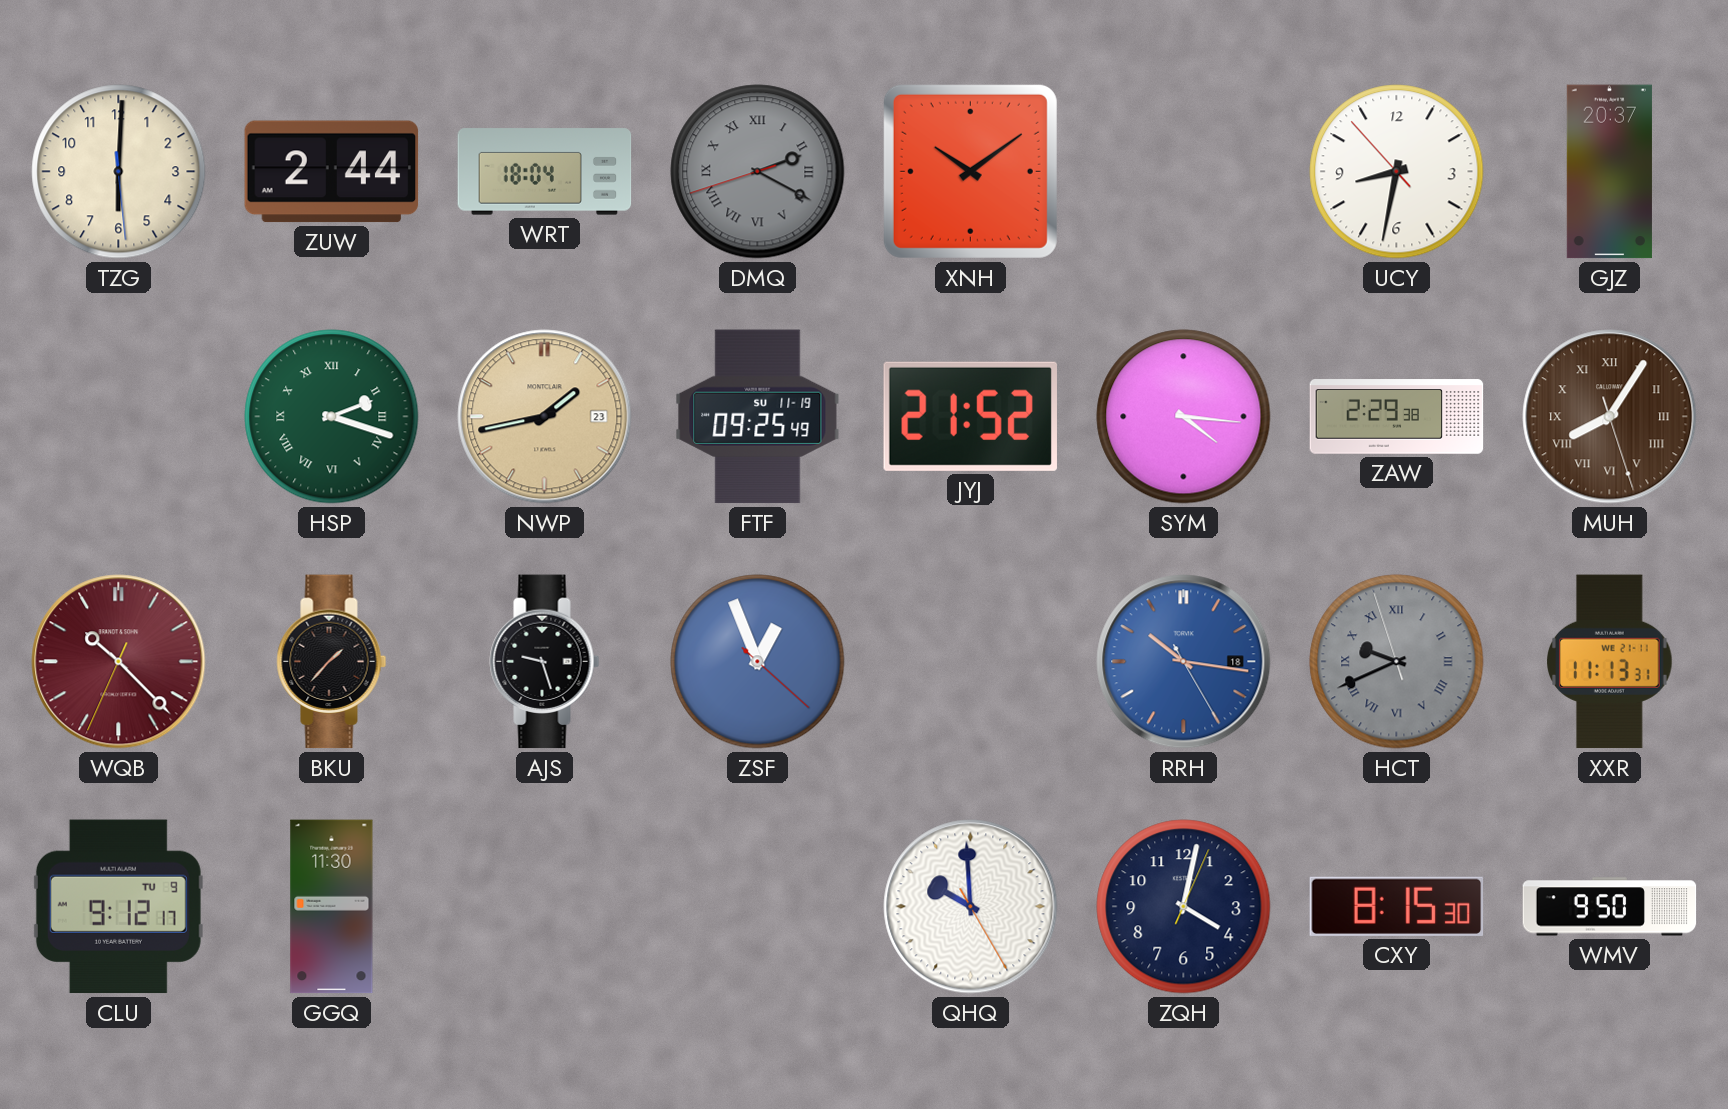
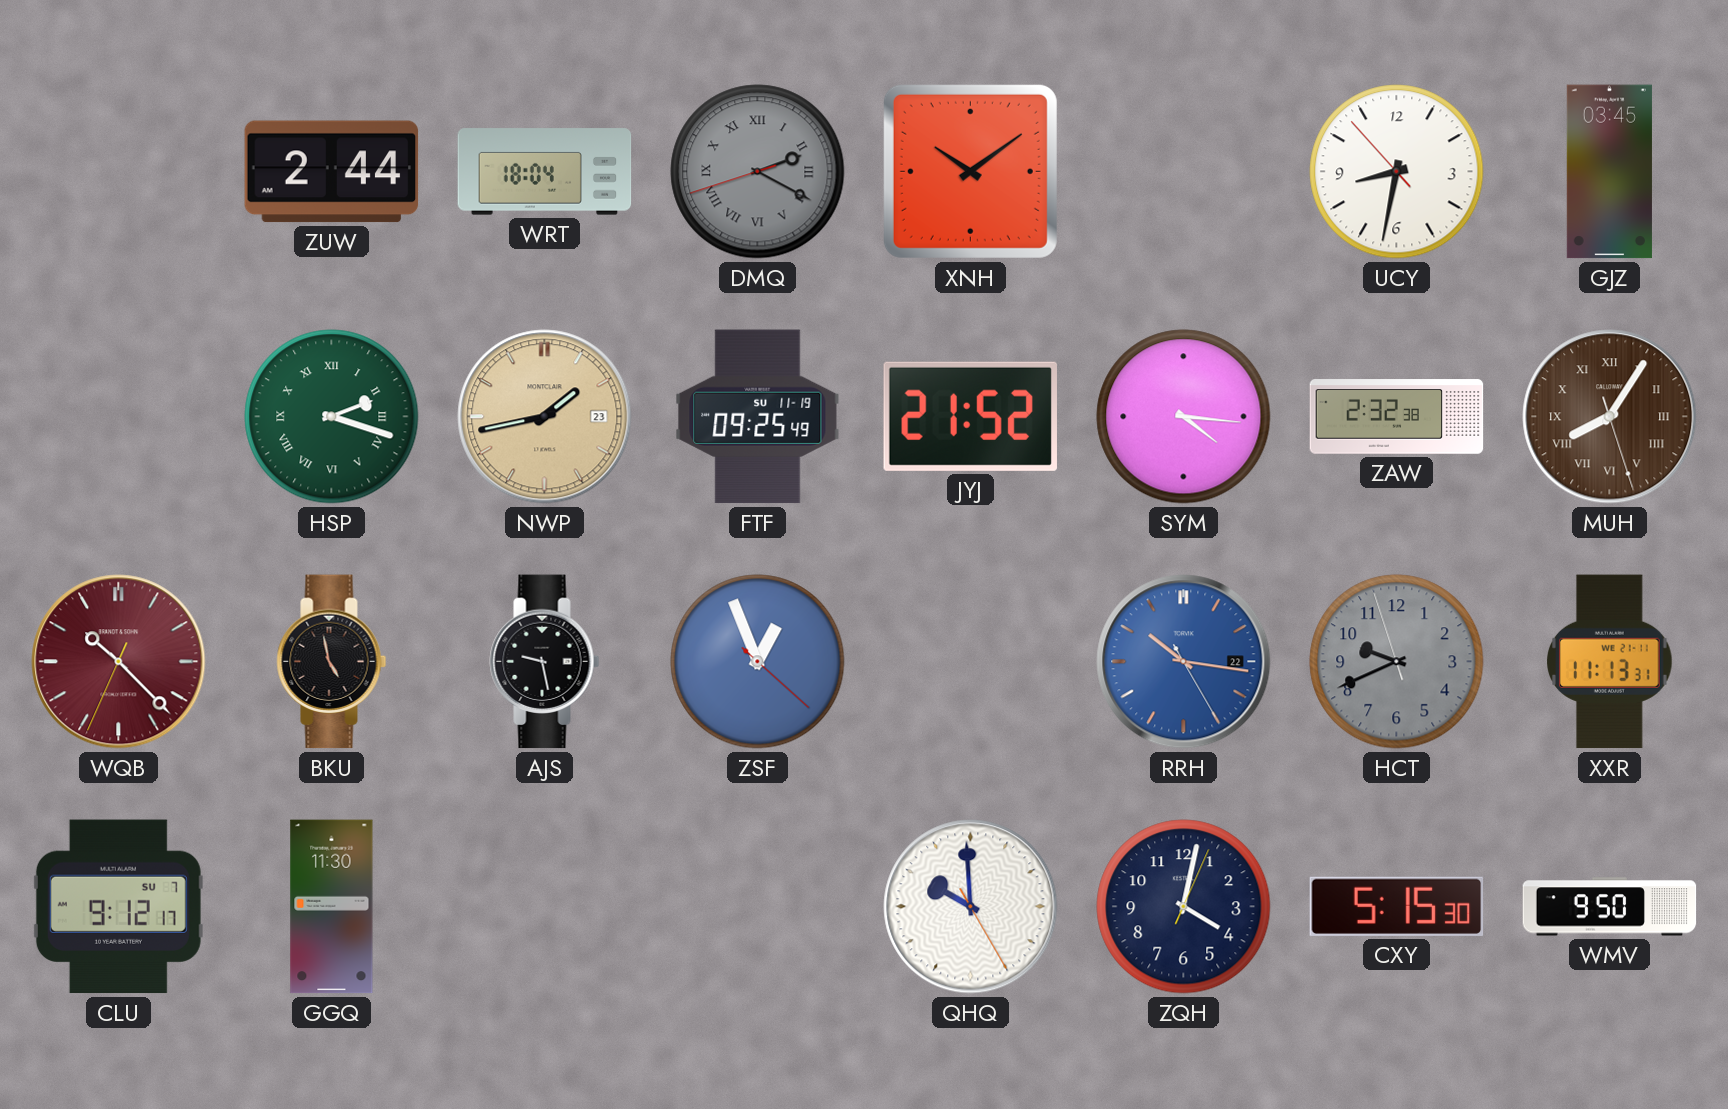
TZG: 6:00 -> none
GJZ: 20:37 -> 03:45
ZAW: 2:29 -> 2:32
BKU: 1:37 -> 4:58
AJS: 9:27 -> 9:28
RRH date: 18 -> 22
HCT numerals: Roman -> Arabic
CLU date: TU 9 -> SU 7
CXY: 8:15 -> 5:15
